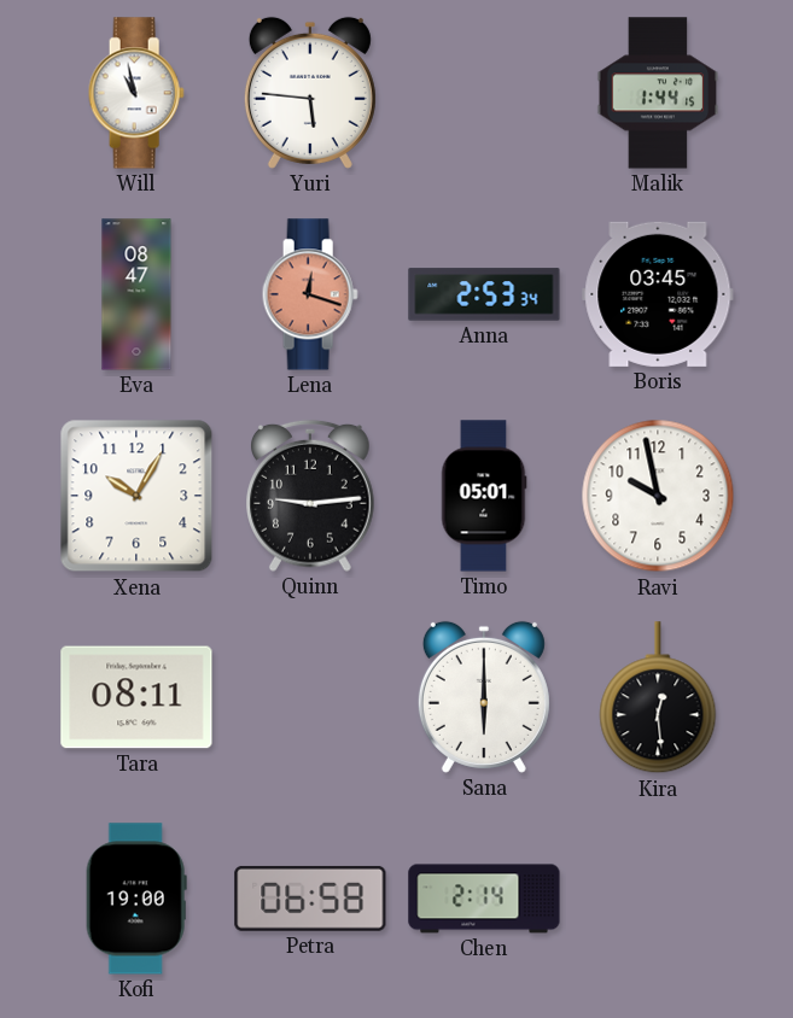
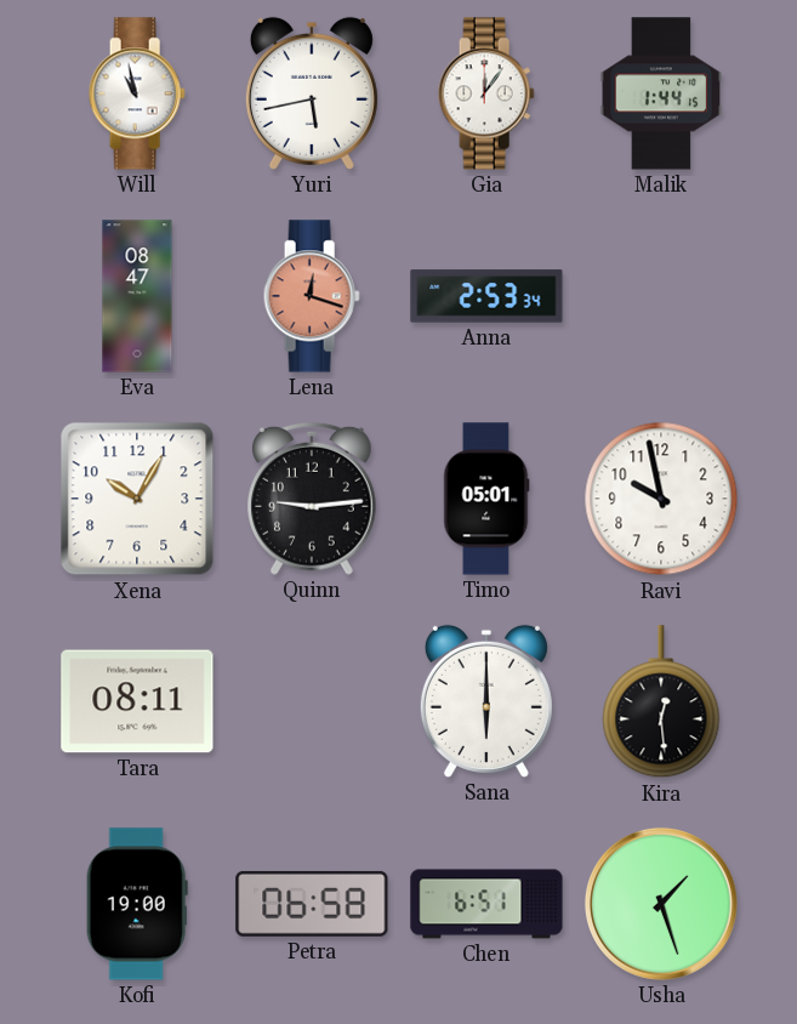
Yuri: 5:46 -> 5:43
Gia: none -> 12:06
Boris: 03:45 -> none
Chen: 2:14 -> 6:51
Usha: none -> 1:27
